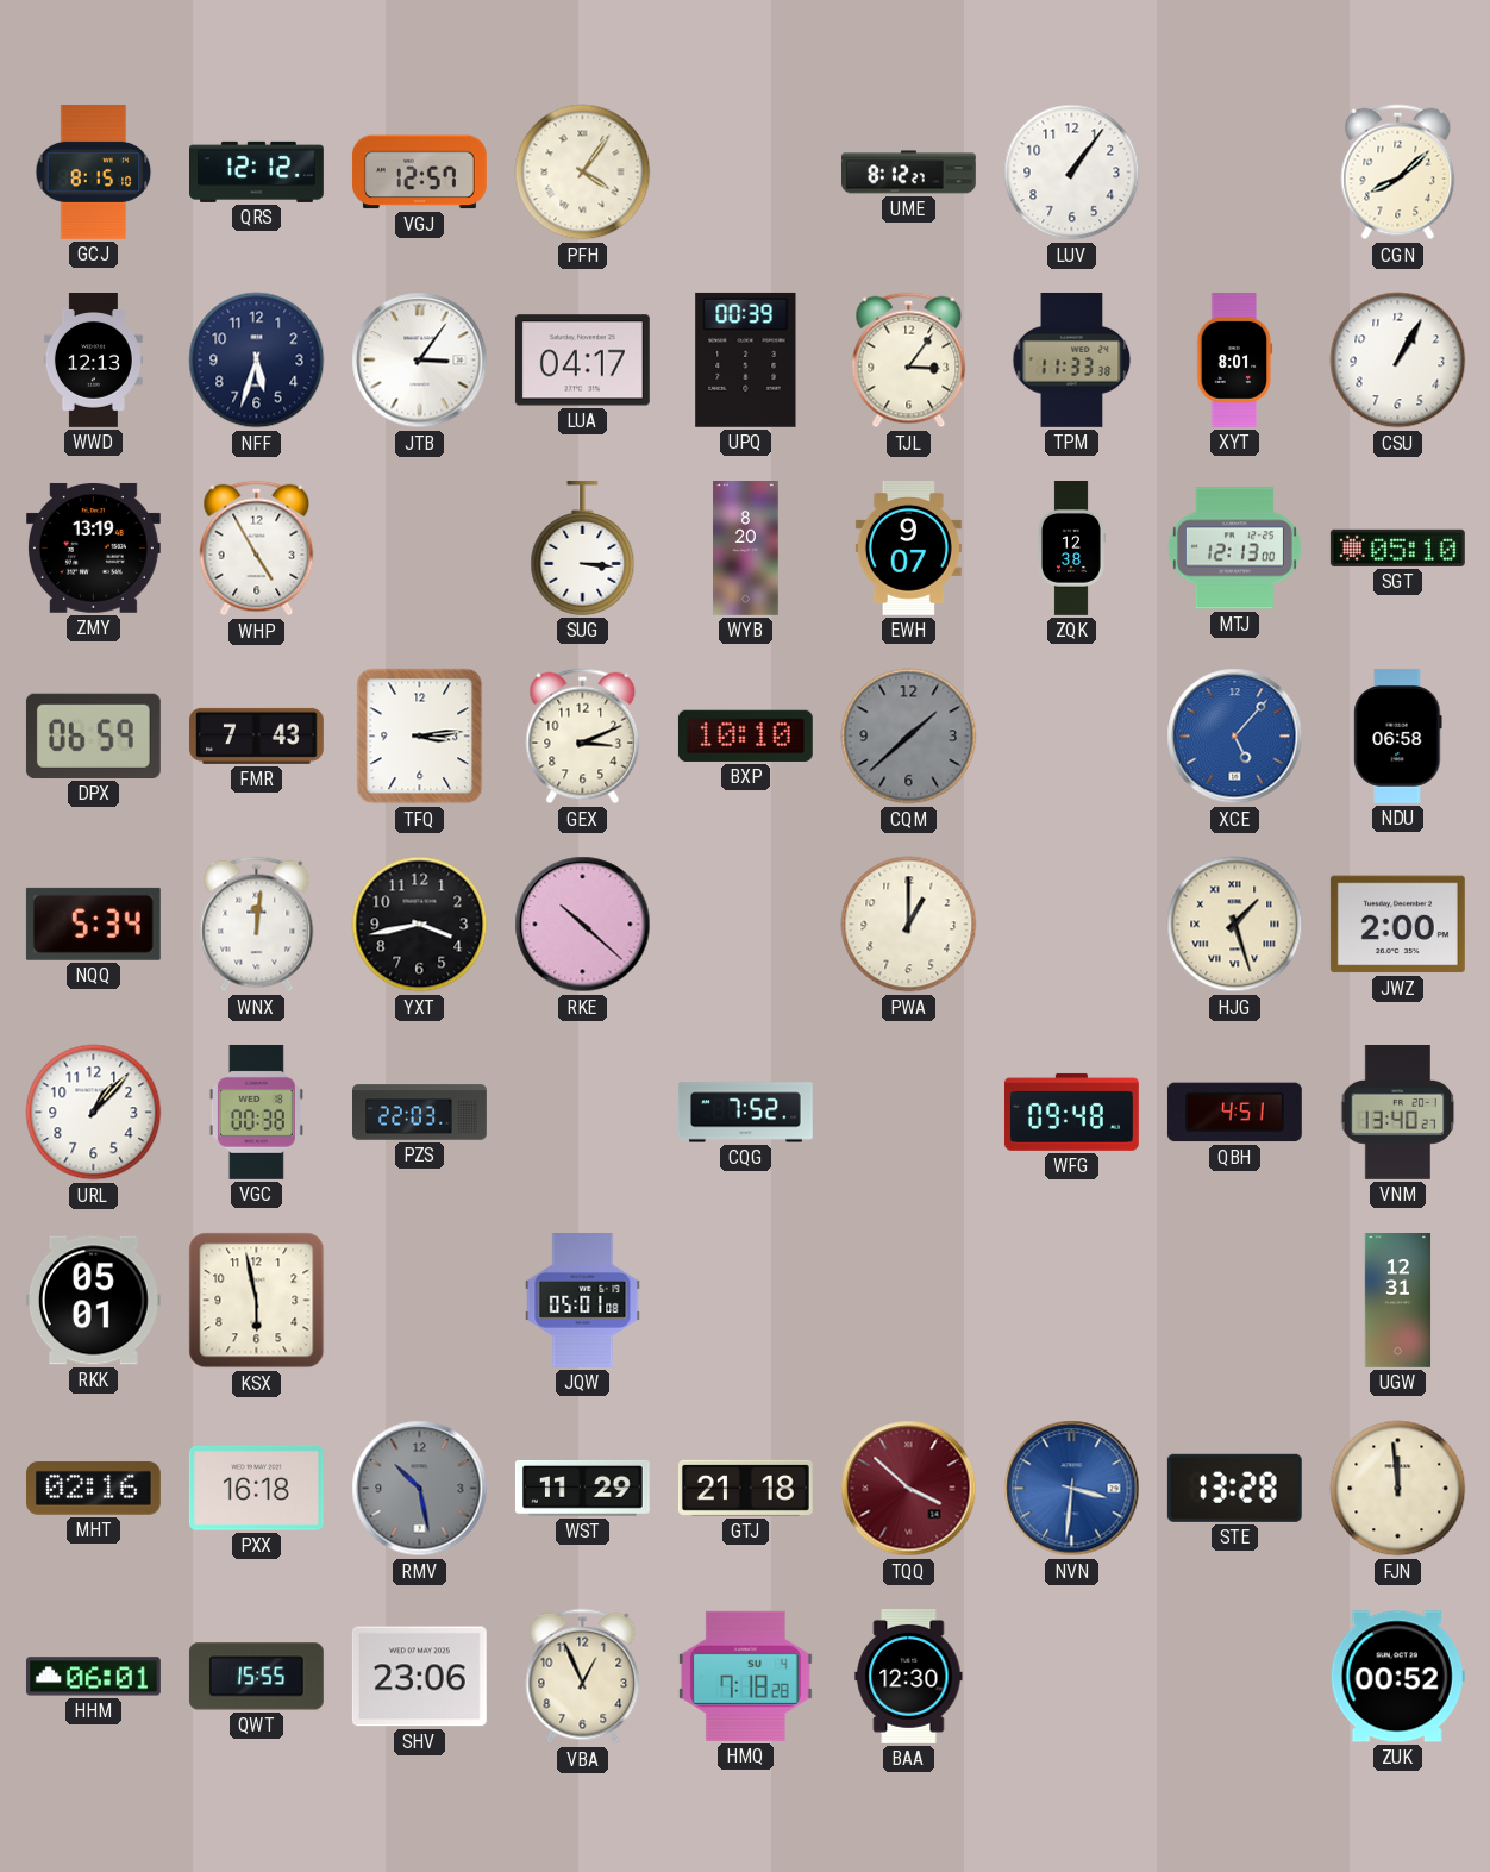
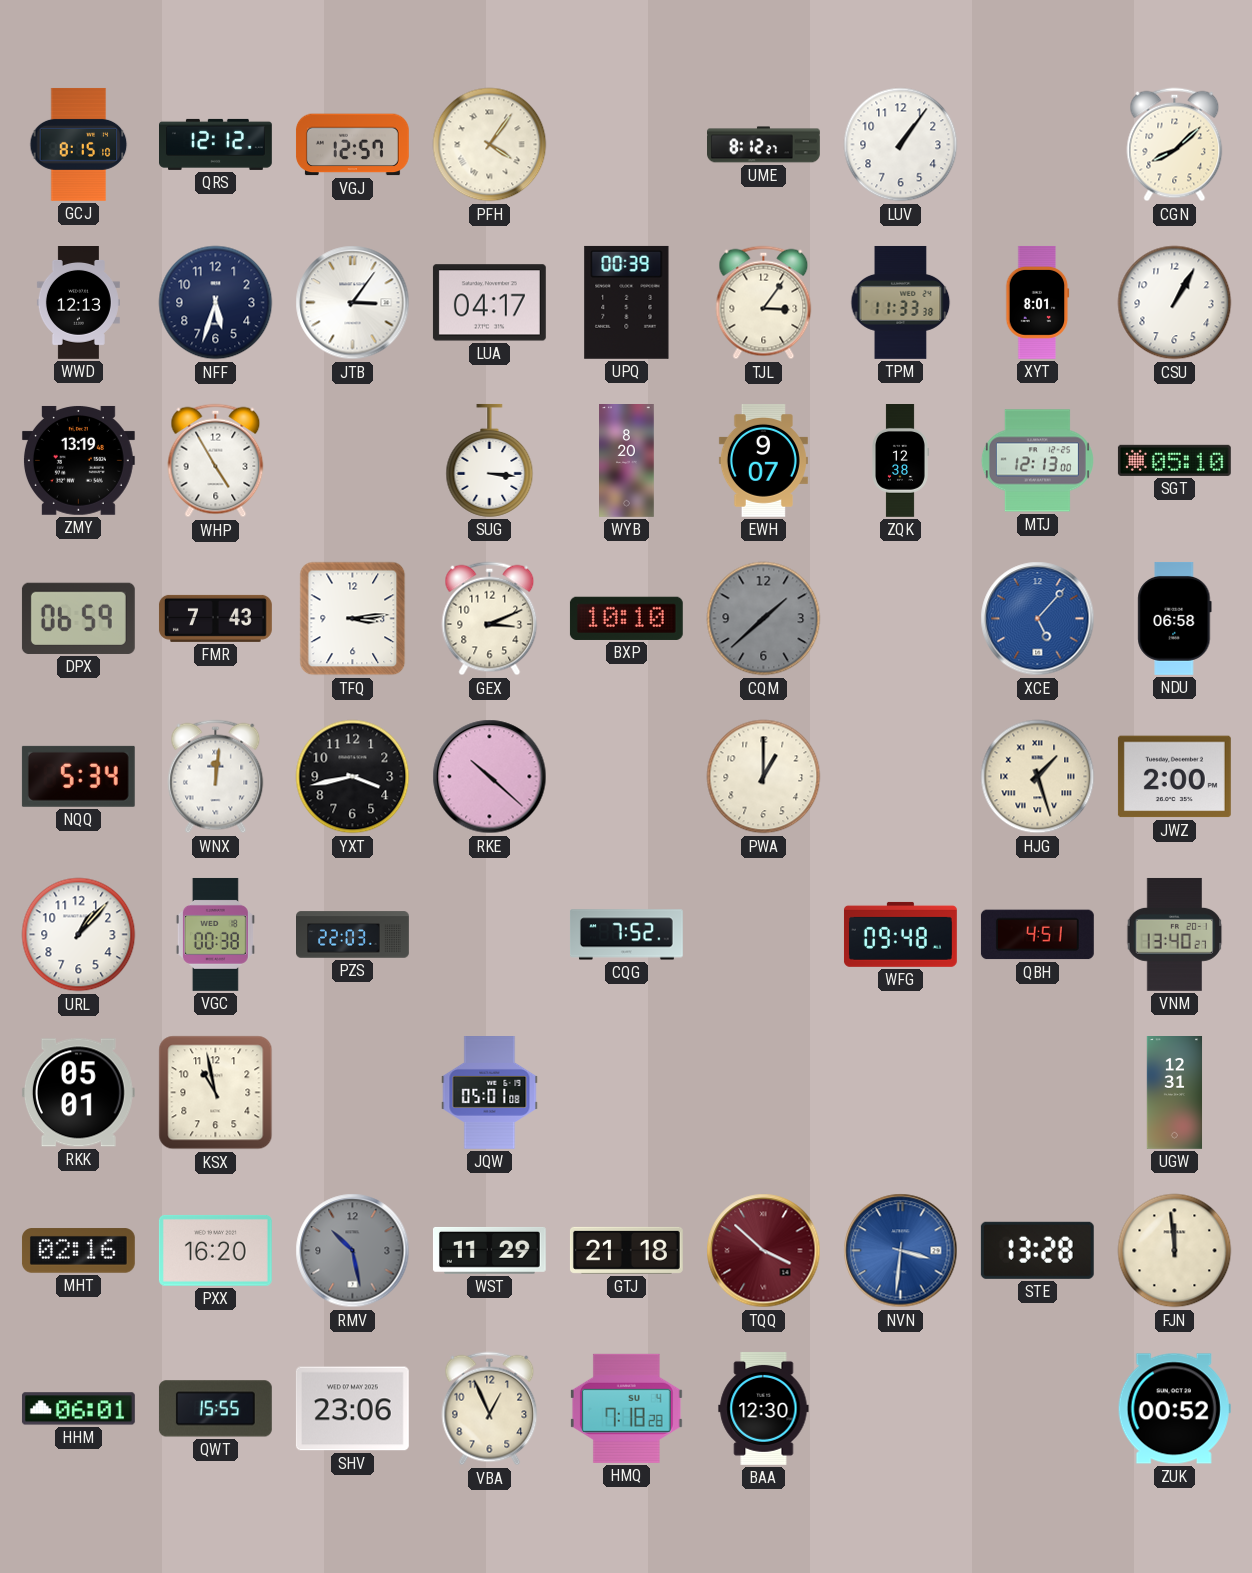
KSX: 5:58 -> 10:58
PXX: 16:18 -> 16:20
